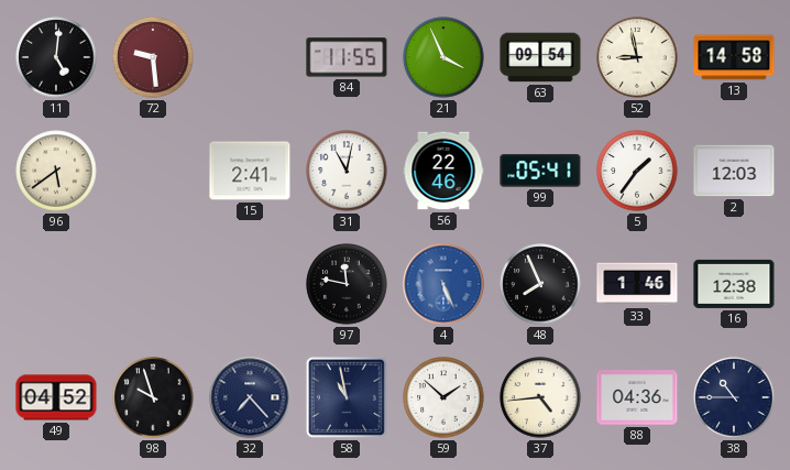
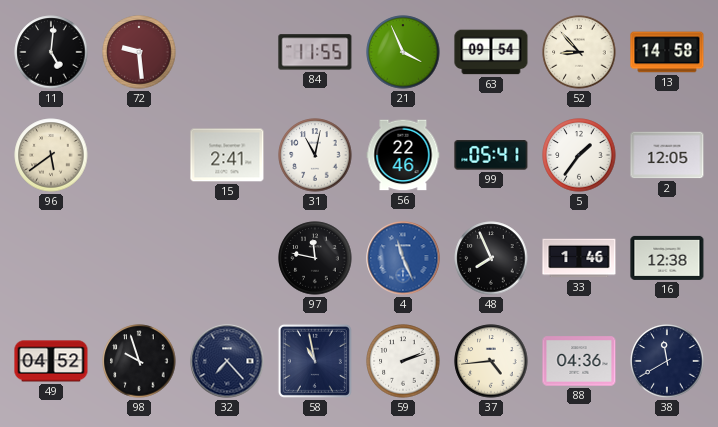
52: 8:58 -> 8:53
2: 12:03 -> 12:05
4: 5:26 -> 11:26
59: 1:52 -> 2:12
38: 10:45 -> 11:40
